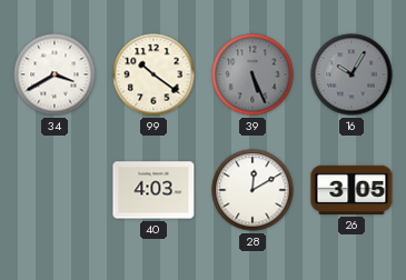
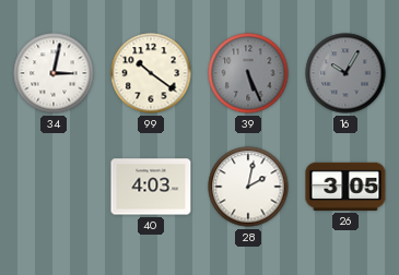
34: 3:40 -> 3:02
28: 12:10 -> 2:02
